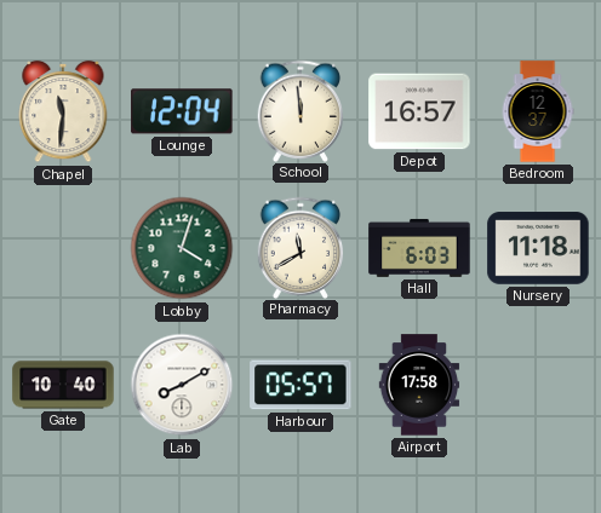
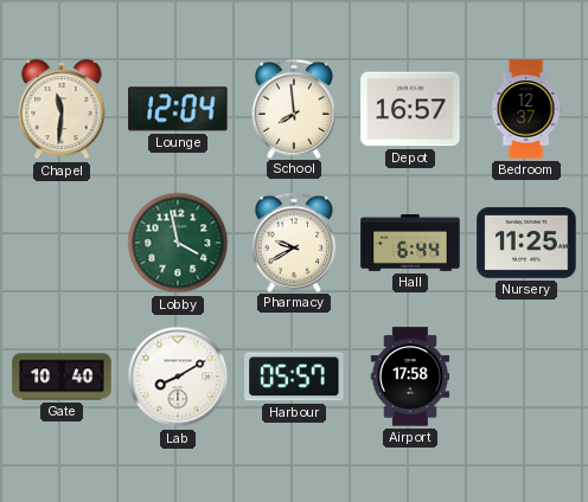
School: 11:59 -> 7:59
Lobby: 4:03 -> 3:58
Pharmacy: 11:40 -> 9:40
Hall: 6:03 -> 6:44
Nursery: 11:18 -> 11:25
